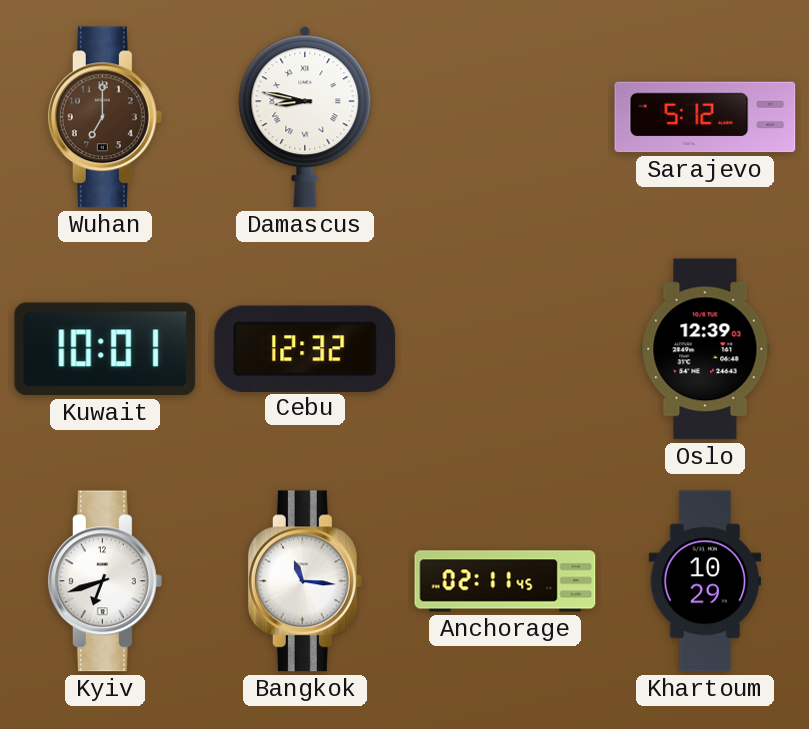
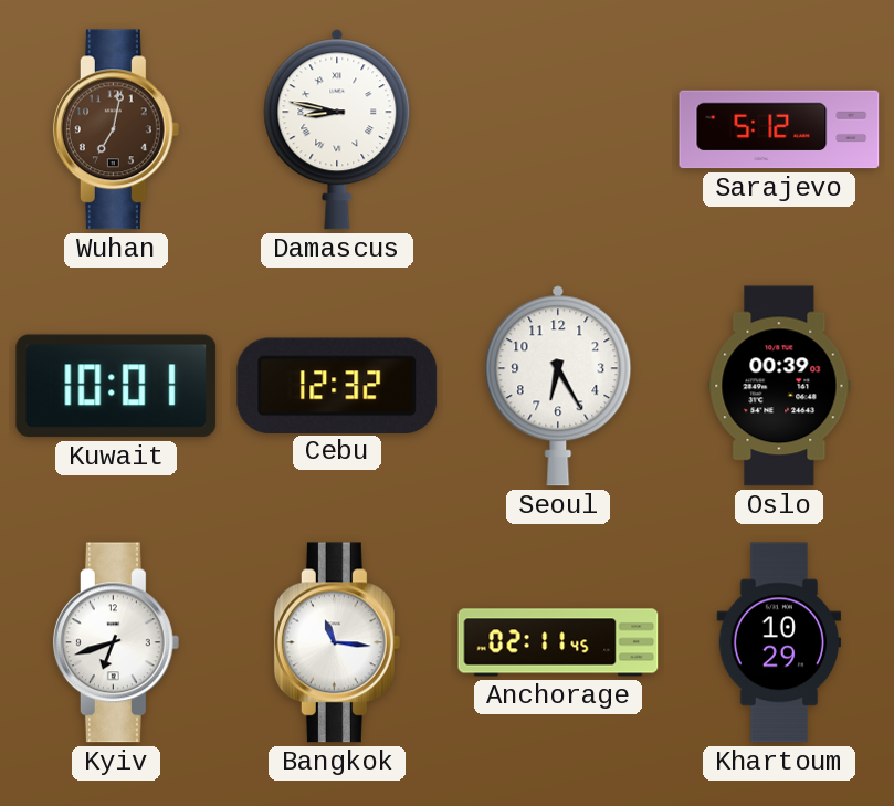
Wuhan: 7:00 -> 7:02
Seoul: none -> 6:25
Oslo: 12:39 -> 00:39
